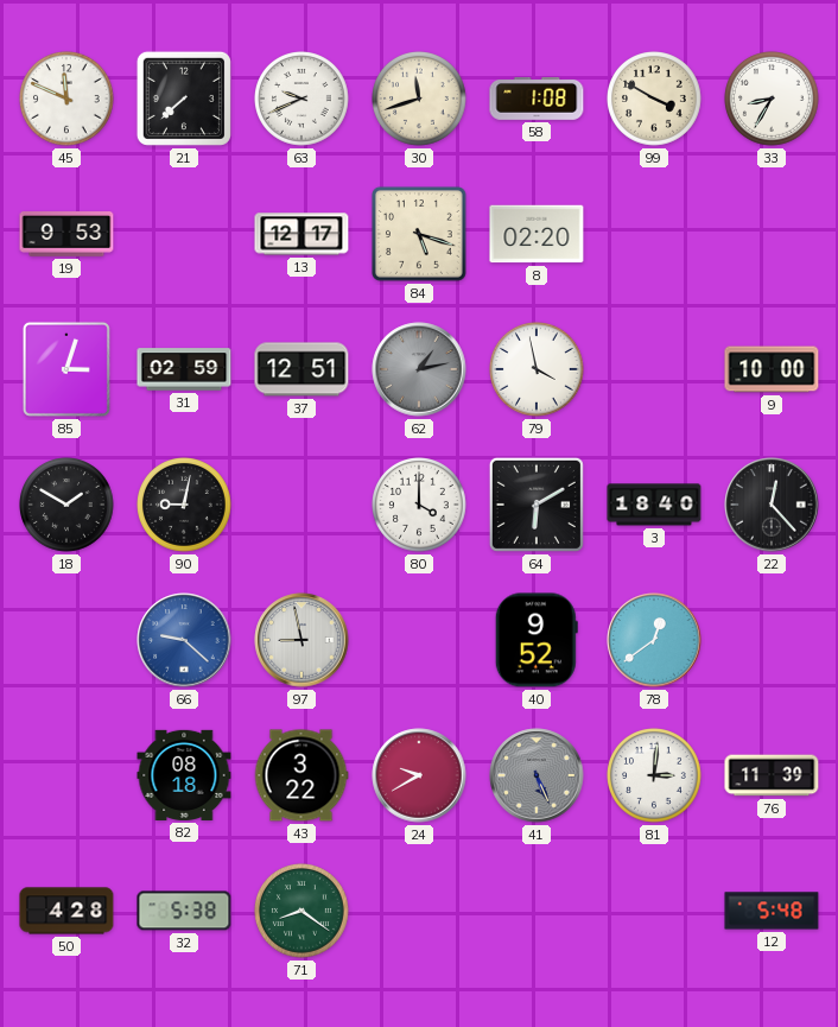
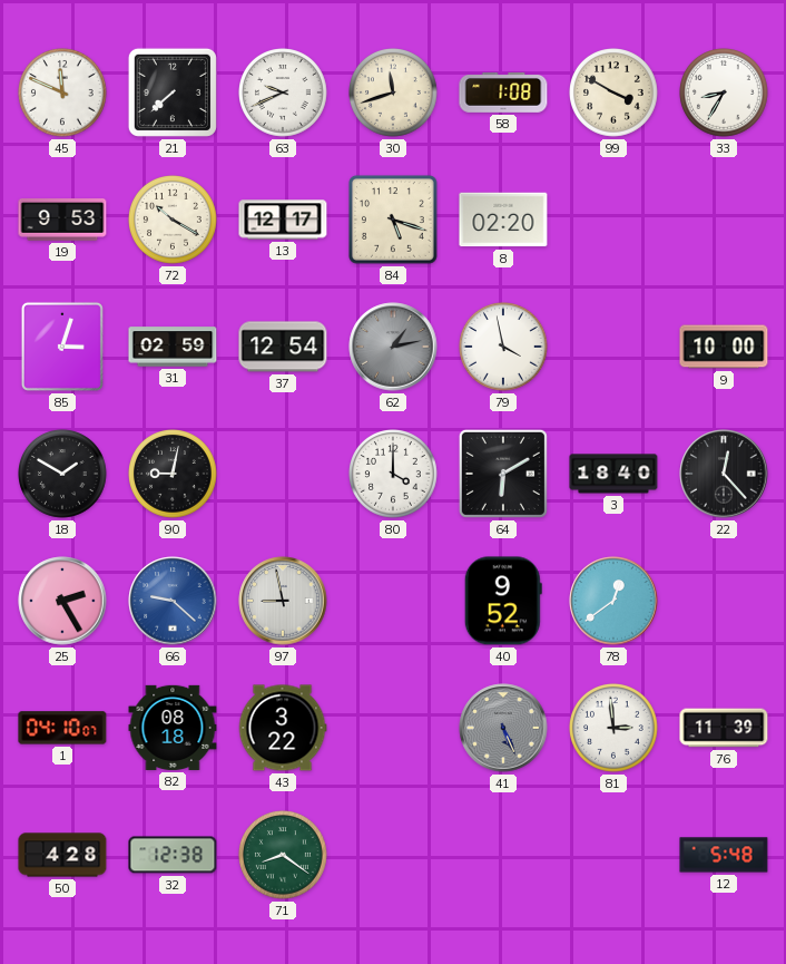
72: none -> 10:20
37: 12:51 -> 12:54
25: none -> 2:25
1: none -> 04:10
24: 9:40 -> none
81: 3:01 -> 2:59
32: 5:38 -> 12:38
